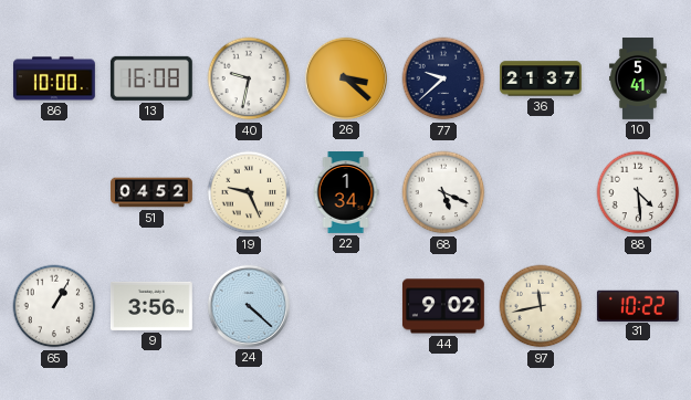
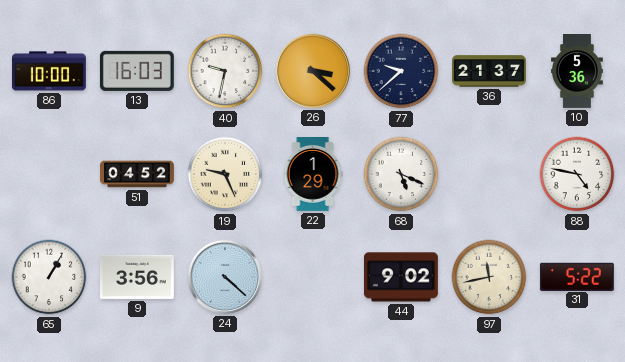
13: 16:08 -> 16:03
10: 5:41 -> 5:36
22: 1:34 -> 1:29
88: 4:29 -> 4:47
31: 10:22 -> 5:22
